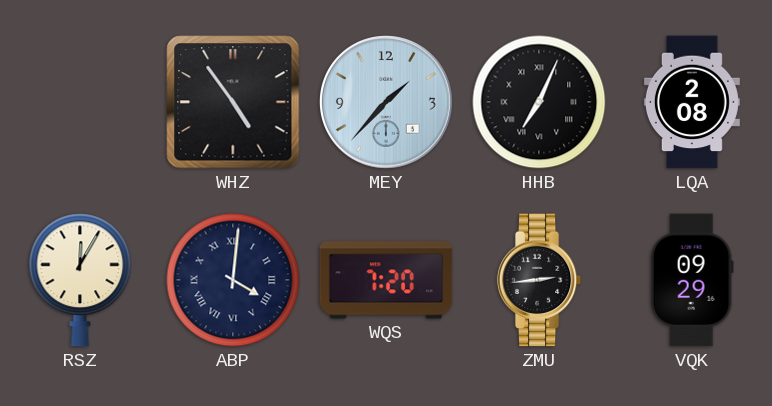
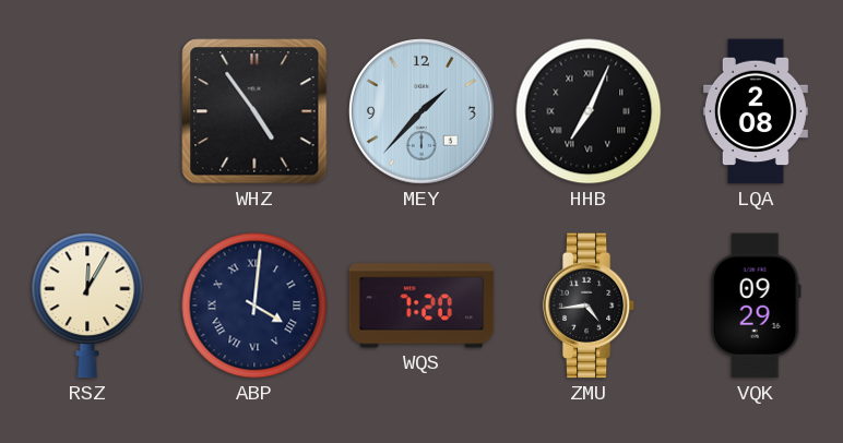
ZMU: 2:44 -> 4:44
